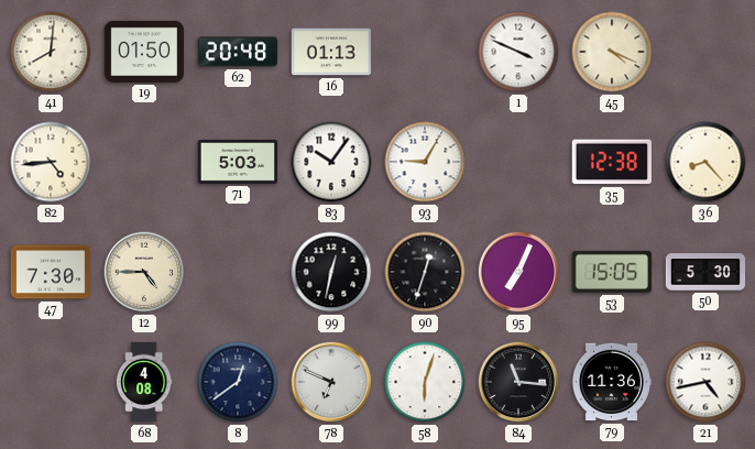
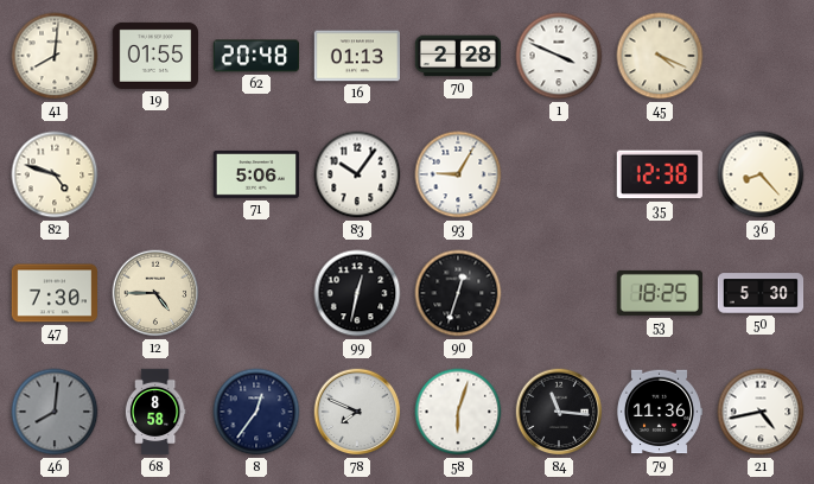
19: 01:50 -> 01:55
70: none -> 2:28
82: 4:44 -> 4:48
71: 5:03 -> 5:06
95: 7:04 -> none
53: 15:05 -> 18:25
46: none -> 8:01
68: 4:08 -> 8:58
8: 12:39 -> 12:36
78: 6:49 -> 7:49
